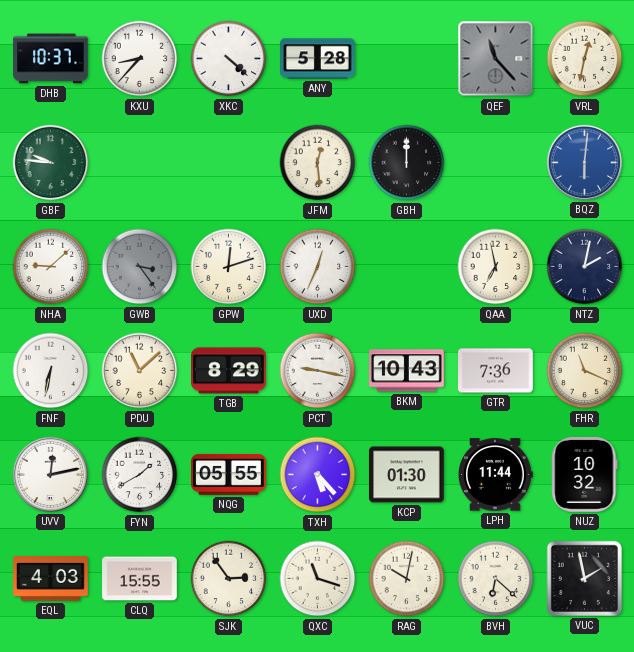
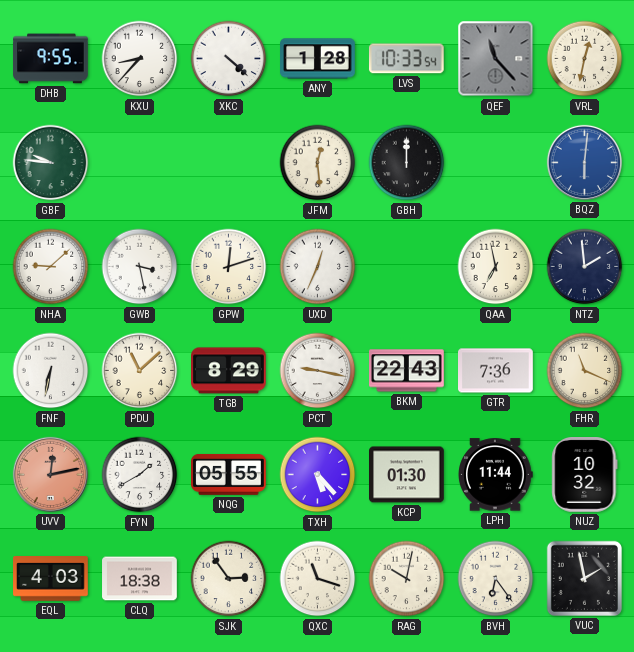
DHB: 10:37 -> 9:55
ANY: 5:28 -> 1:28
LVS: none -> 10:33
GWB: 3:24 -> 3:28
GWB dial: grey -> white
NTZ: 2:02 -> 1:59
BKM: 10:43 -> 22:43
UVV dial: white -> salmon
CLQ: 15:55 -> 18:38
BVH: 6:22 -> 6:24
